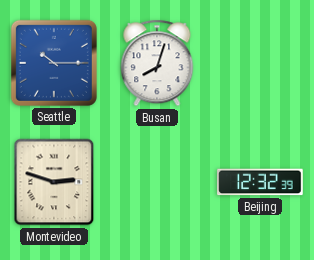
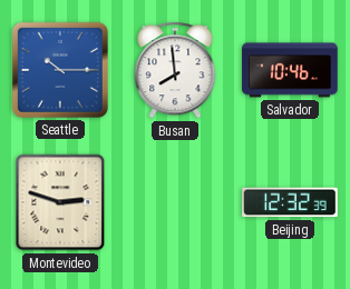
Busan: 8:03 -> 7:59
Salvador: none -> 10:46
